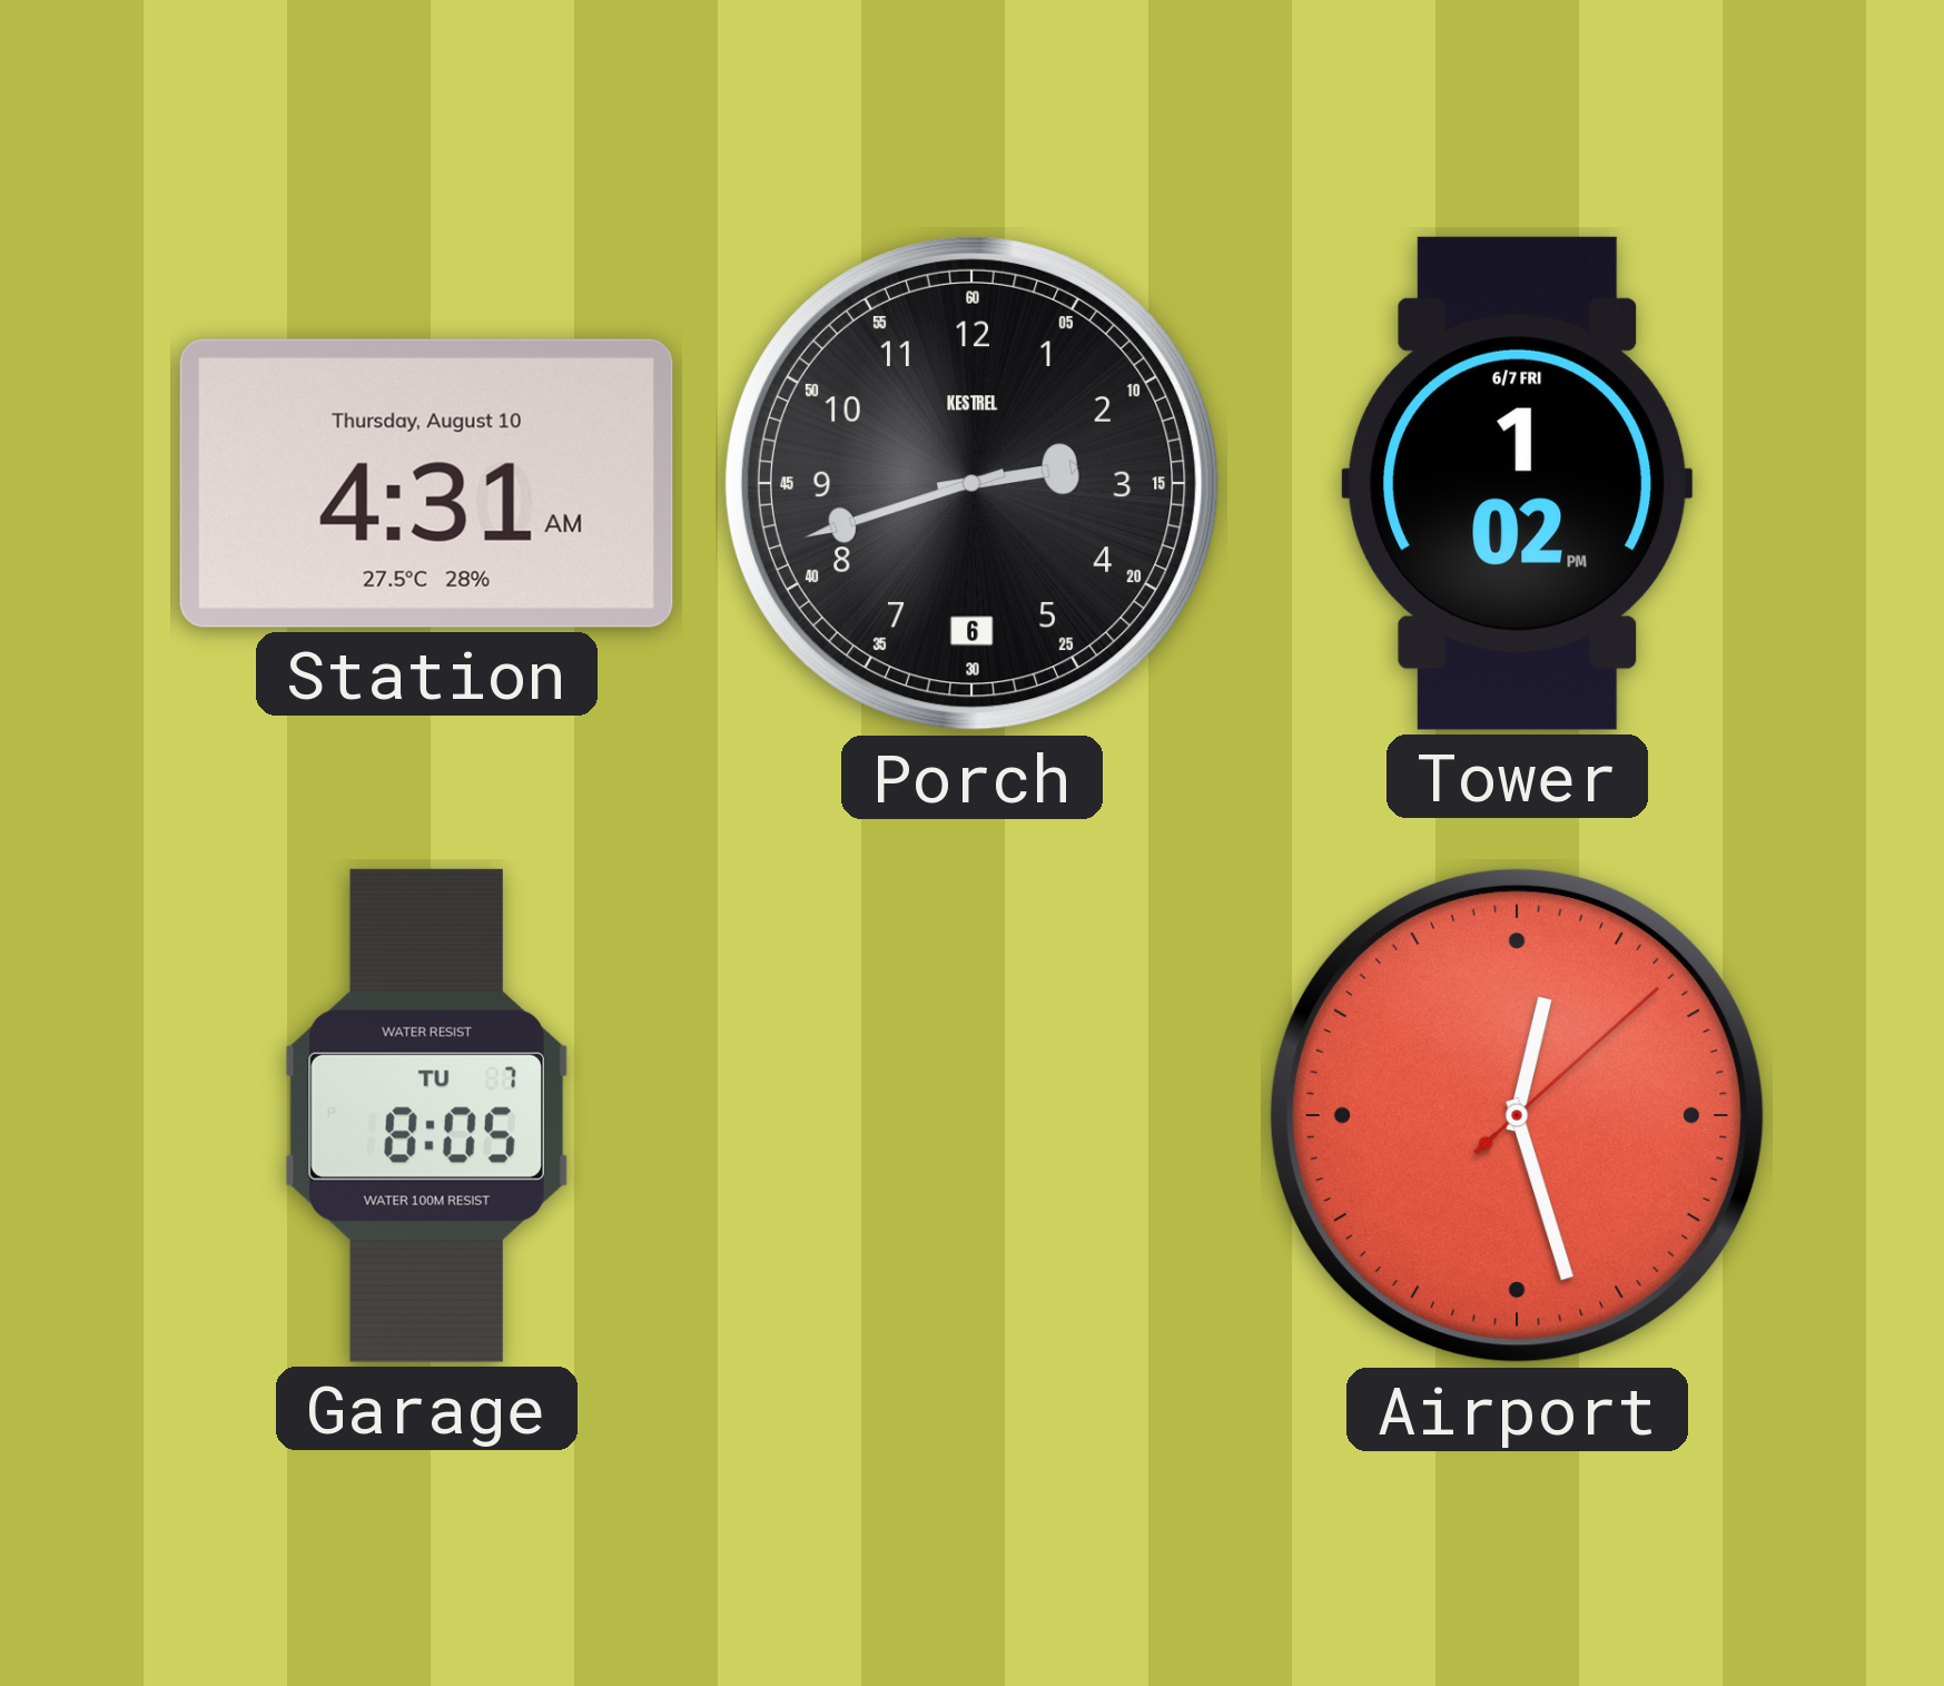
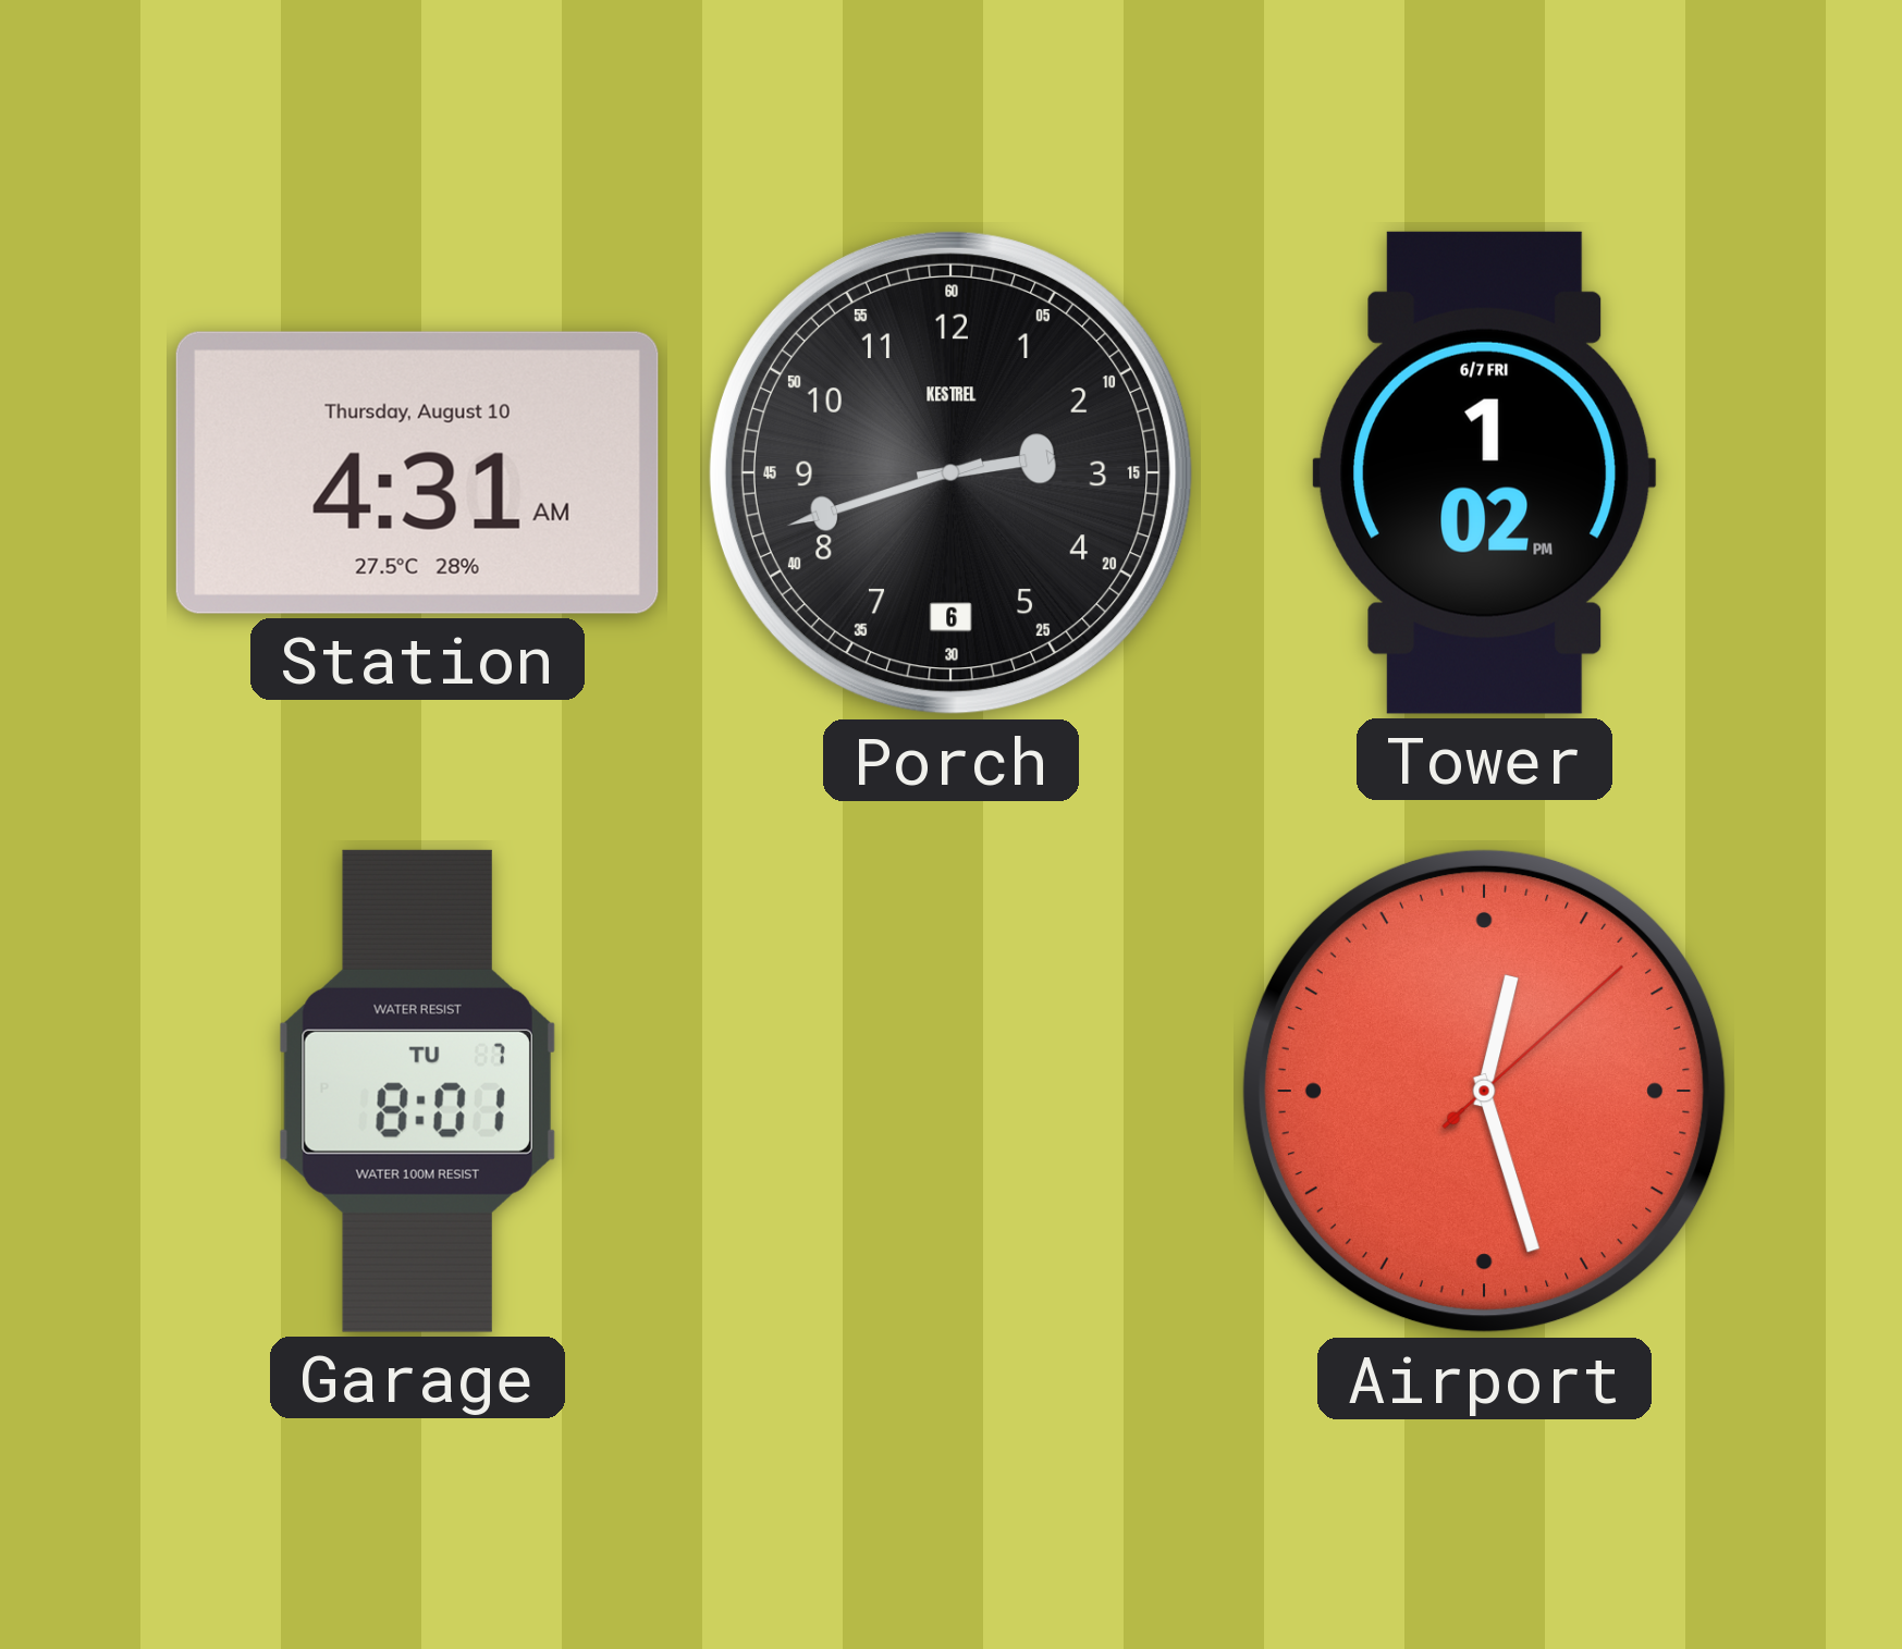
Garage: 8:05 -> 8:01
